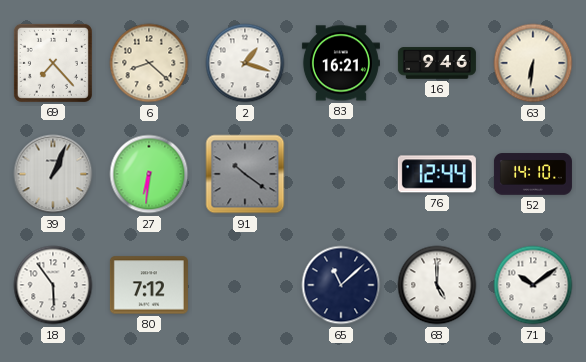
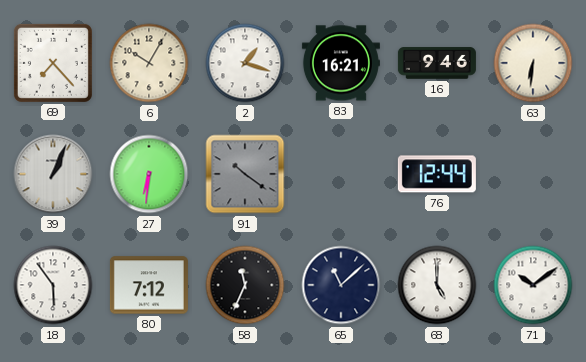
6: 8:22 -> 10:05
52: 14:10 -> none
58: none -> 11:34
